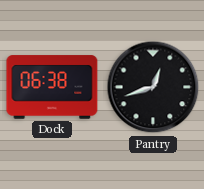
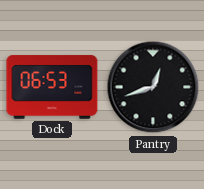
Dock: 06:38 -> 06:53
